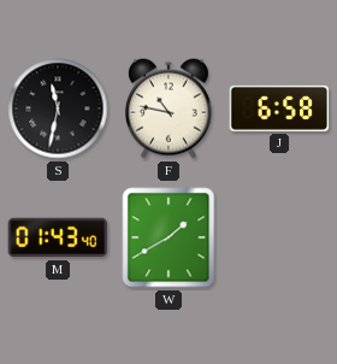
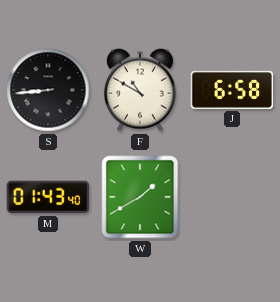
S: 11:32 -> 8:44
F: 10:47 -> 10:50
